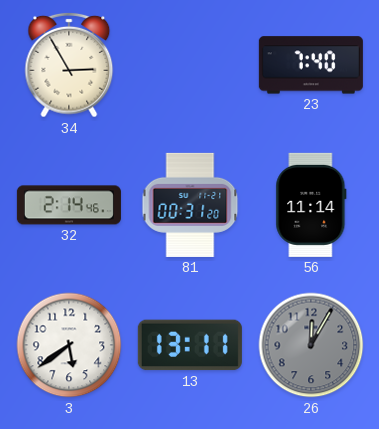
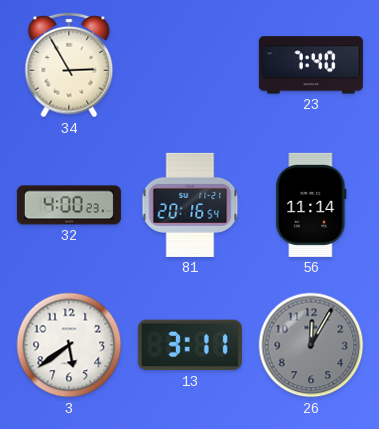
32: 2:14 -> 4:00
81: 00:31 -> 20:16
13: 13:11 -> 3:11
